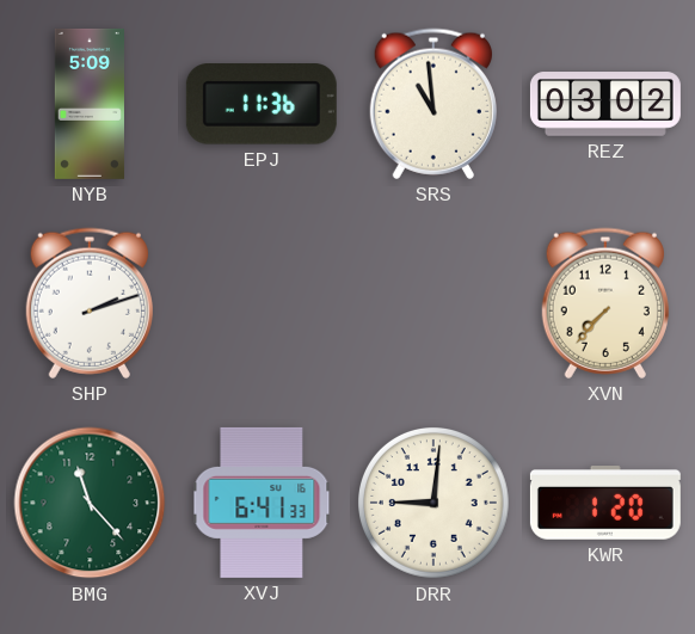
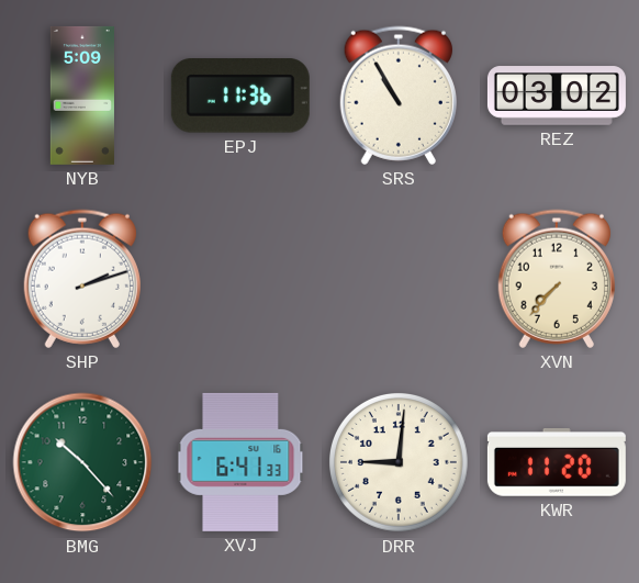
SRS: 10:59 -> 10:55
BMG: 11:23 -> 10:23
KWR: 1:20 -> 11:20
